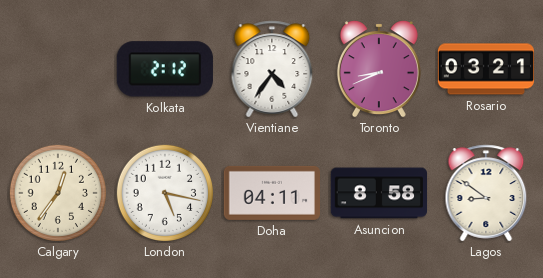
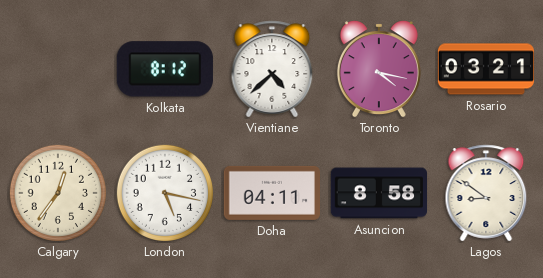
Kolkata: 2:12 -> 8:12
Vientiane: 4:36 -> 4:38
Toronto: 8:41 -> 4:17
